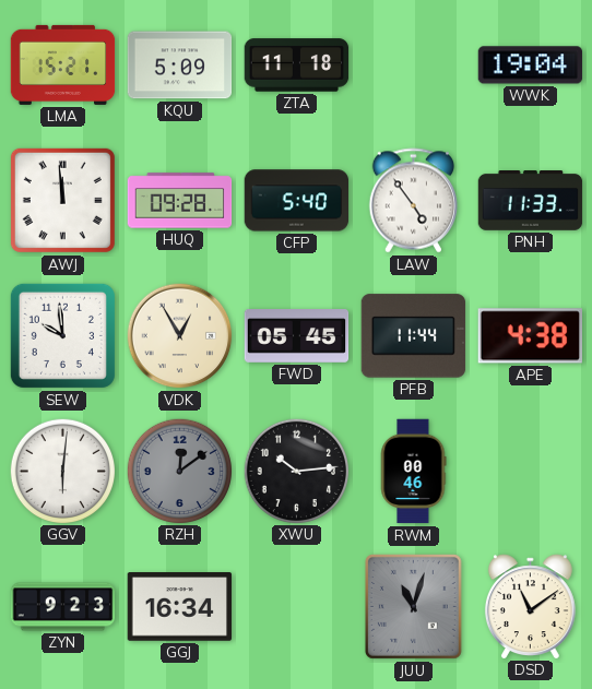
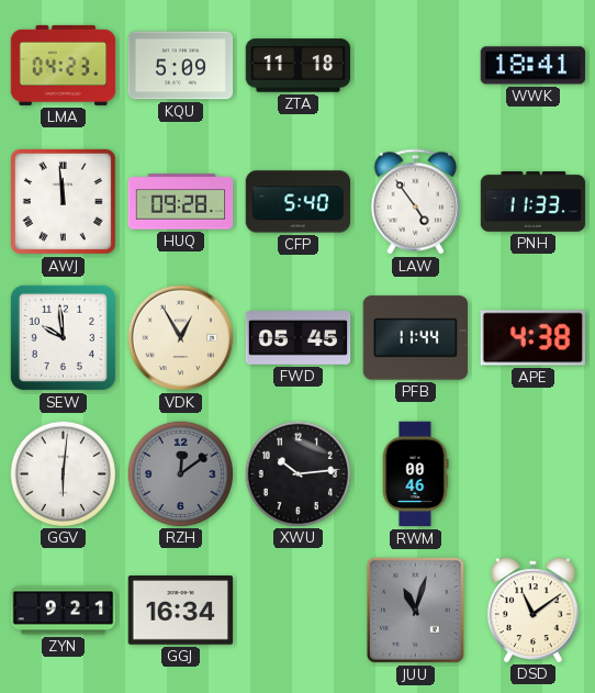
LMA: 15:21 -> 04:23
WWK: 19:04 -> 18:41
ZYN: 9:23 -> 9:21
